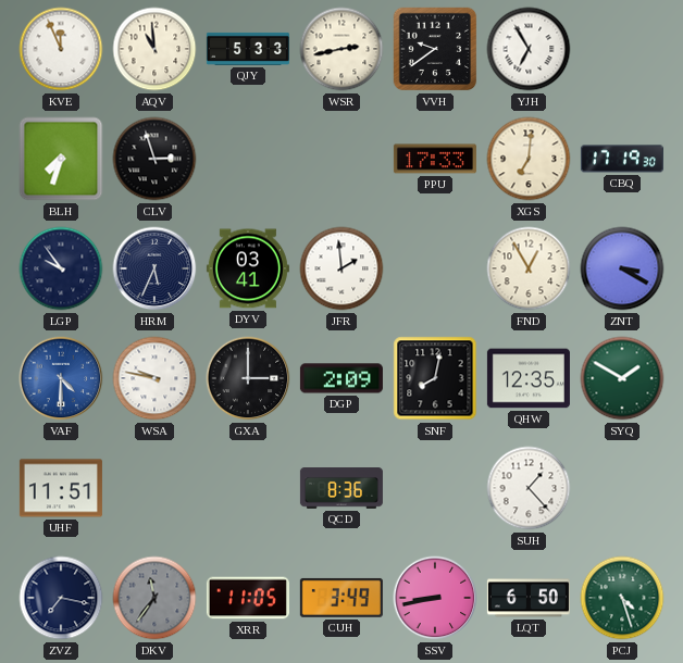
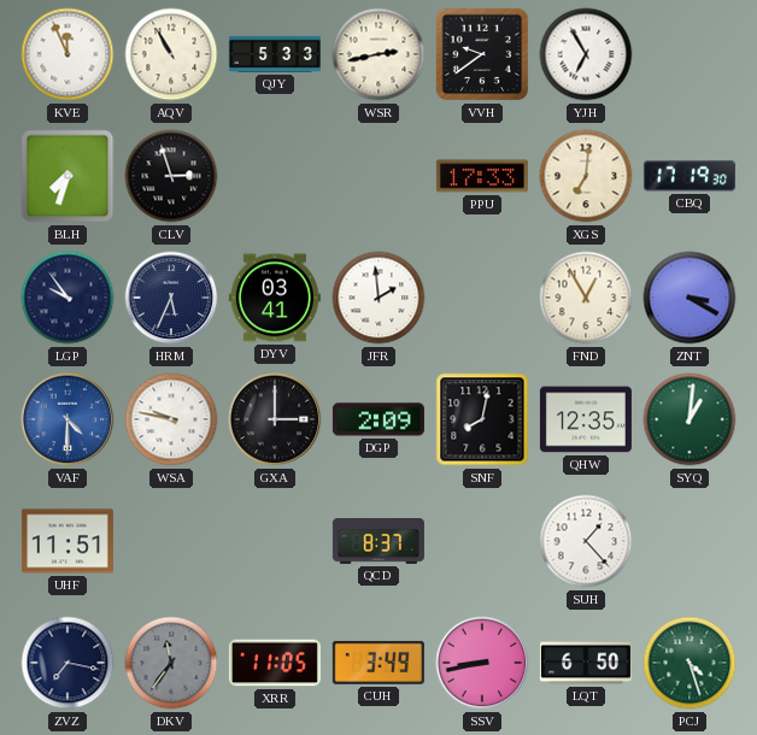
AQV: 10:59 -> 10:55
SYQ: 1:50 -> 1:01
QCD: 8:36 -> 8:37
